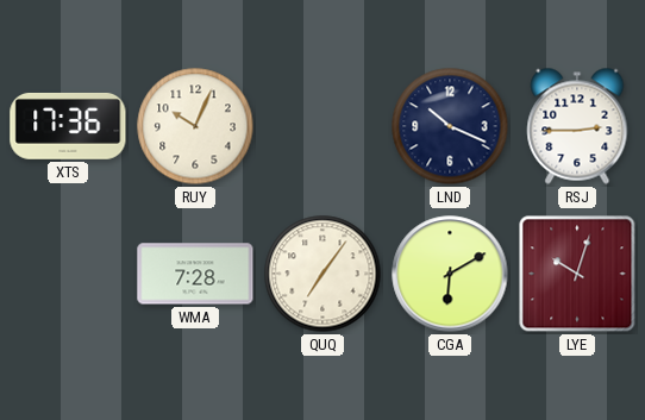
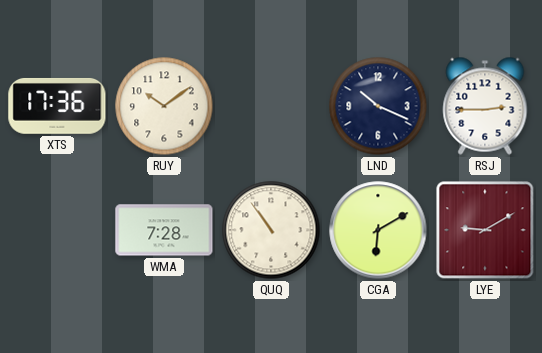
RUY: 10:04 -> 10:09
QUQ: 7:06 -> 10:54
LYE: 10:03 -> 9:10
